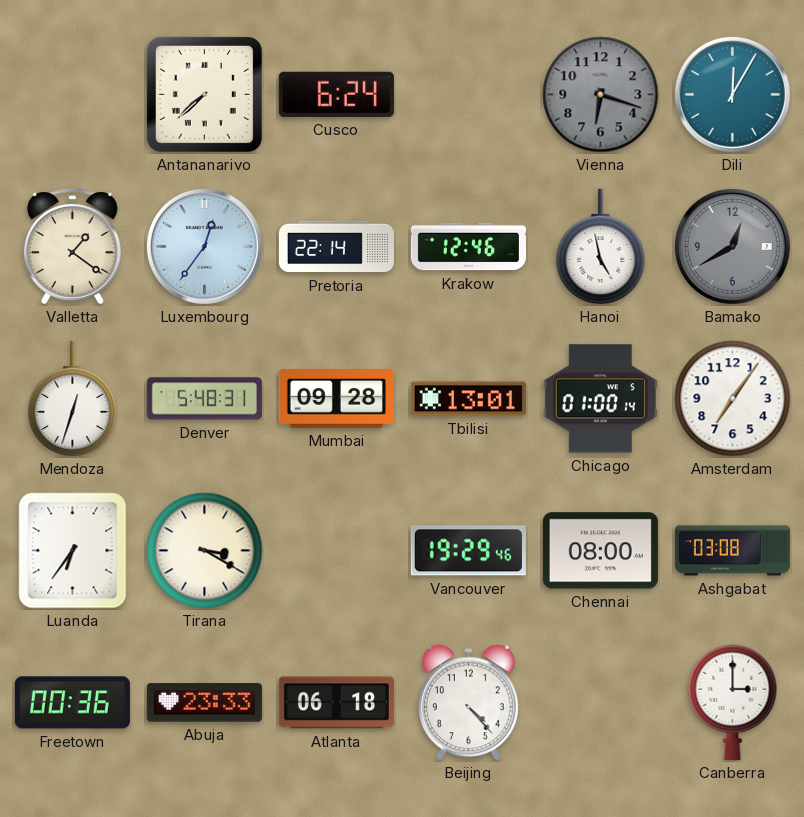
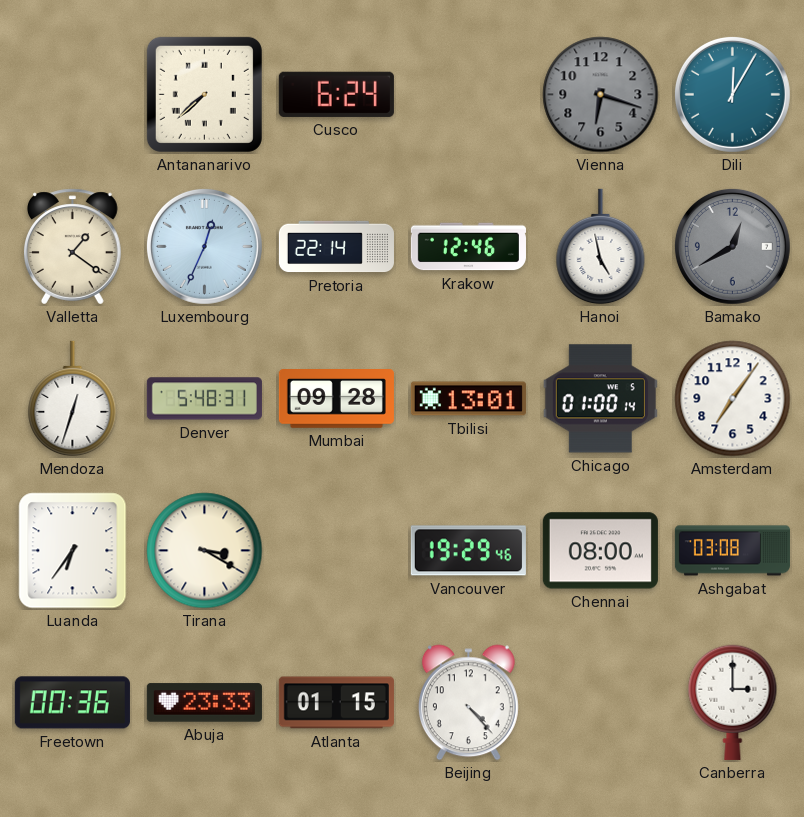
Luxembourg: 12:36 -> 12:34
Atlanta: 06:18 -> 01:15
